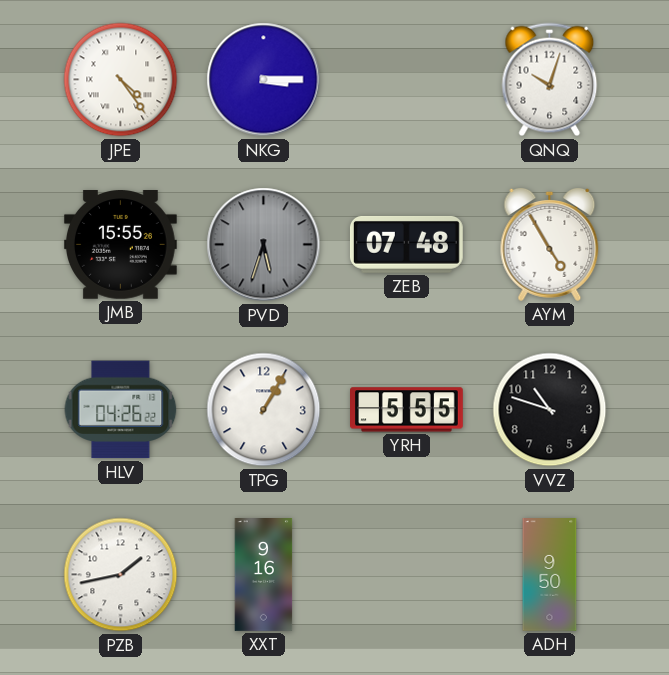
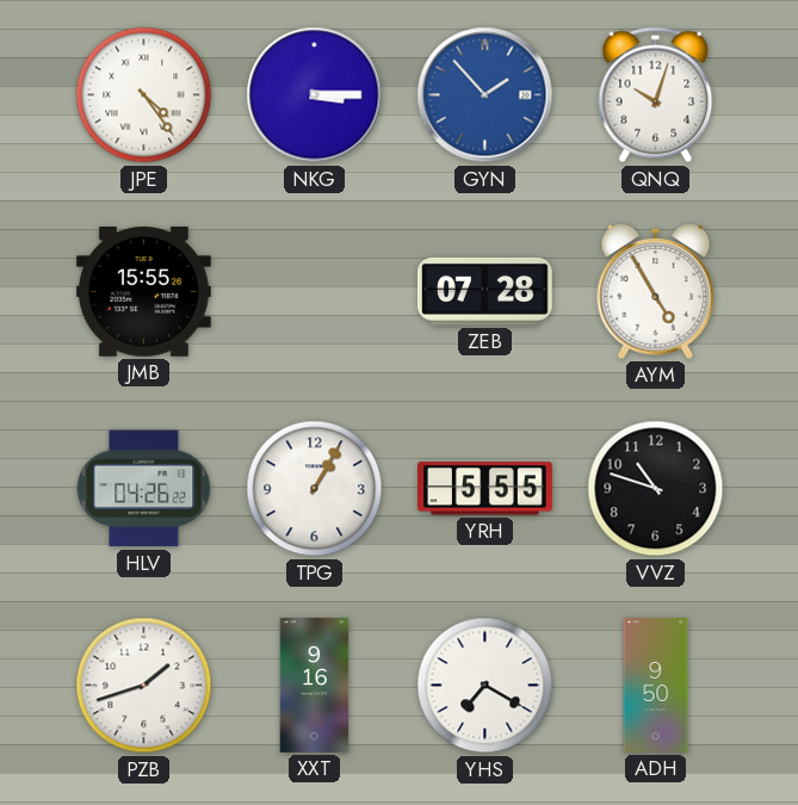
GYN: none -> 1:53
PVD: 5:33 -> none
ZEB: 07:48 -> 07:28
PZB: 1:43 -> 1:42
YHS: none -> 7:20
